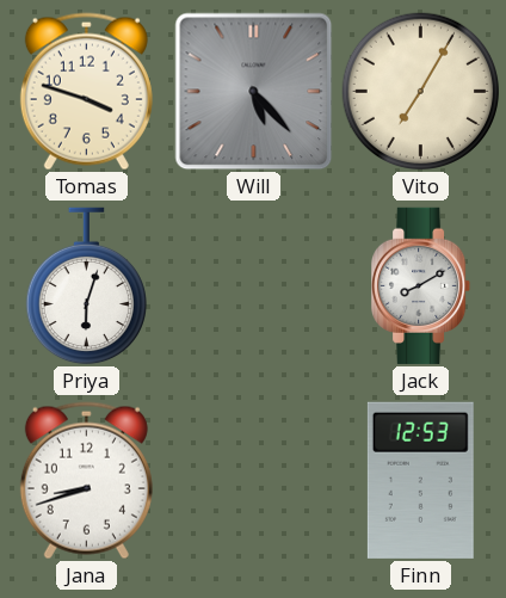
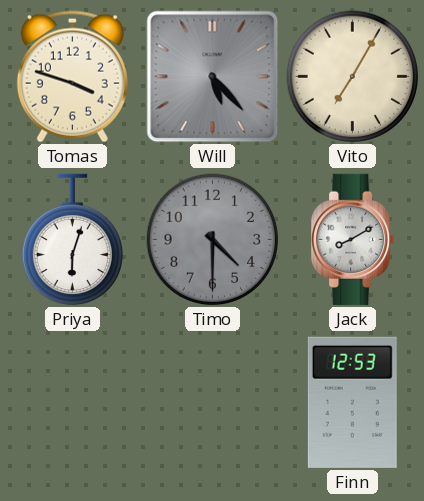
Timo: none -> 4:30
Jana: 8:42 -> none
